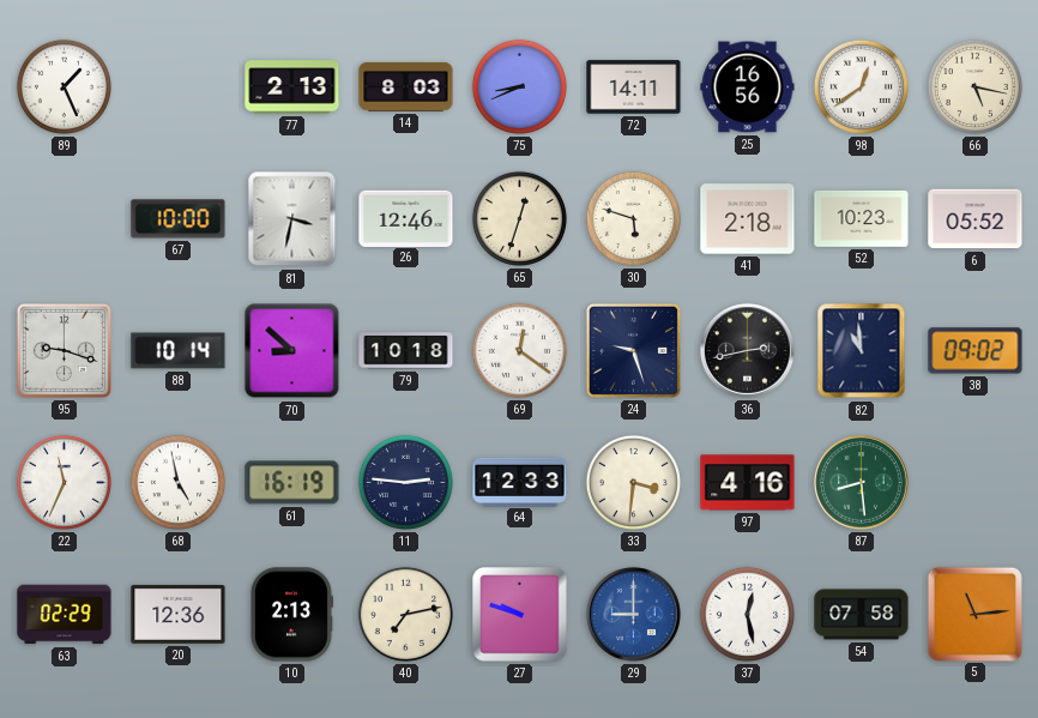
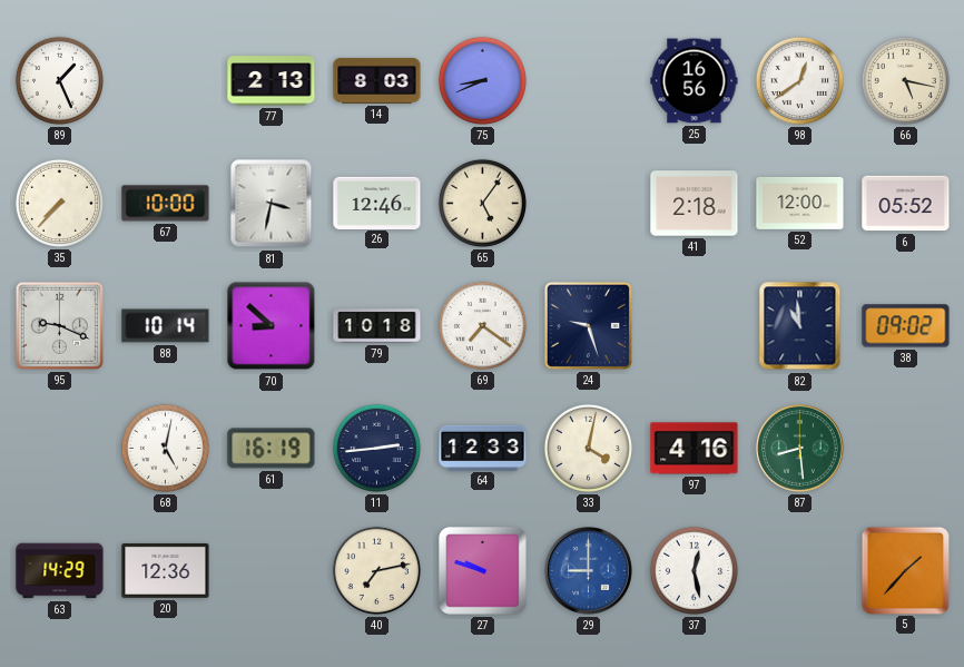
72: 14:11 -> none
35: none -> 7:37
65: 12:33 -> 5:06
30: 5:48 -> none
52: 10:23 -> 12:00
95: 9:18 -> 9:19
69: 12:21 -> 7:21
36: 2:43 -> none
22: 11:34 -> none
68: 4:58 -> 5:02
11: 2:46 -> 2:44
33: 3:31 -> 4:02
63: 02:29 -> 14:29
10: 2:13 -> none
54: 07:58 -> none
5: 11:14 -> 1:37
